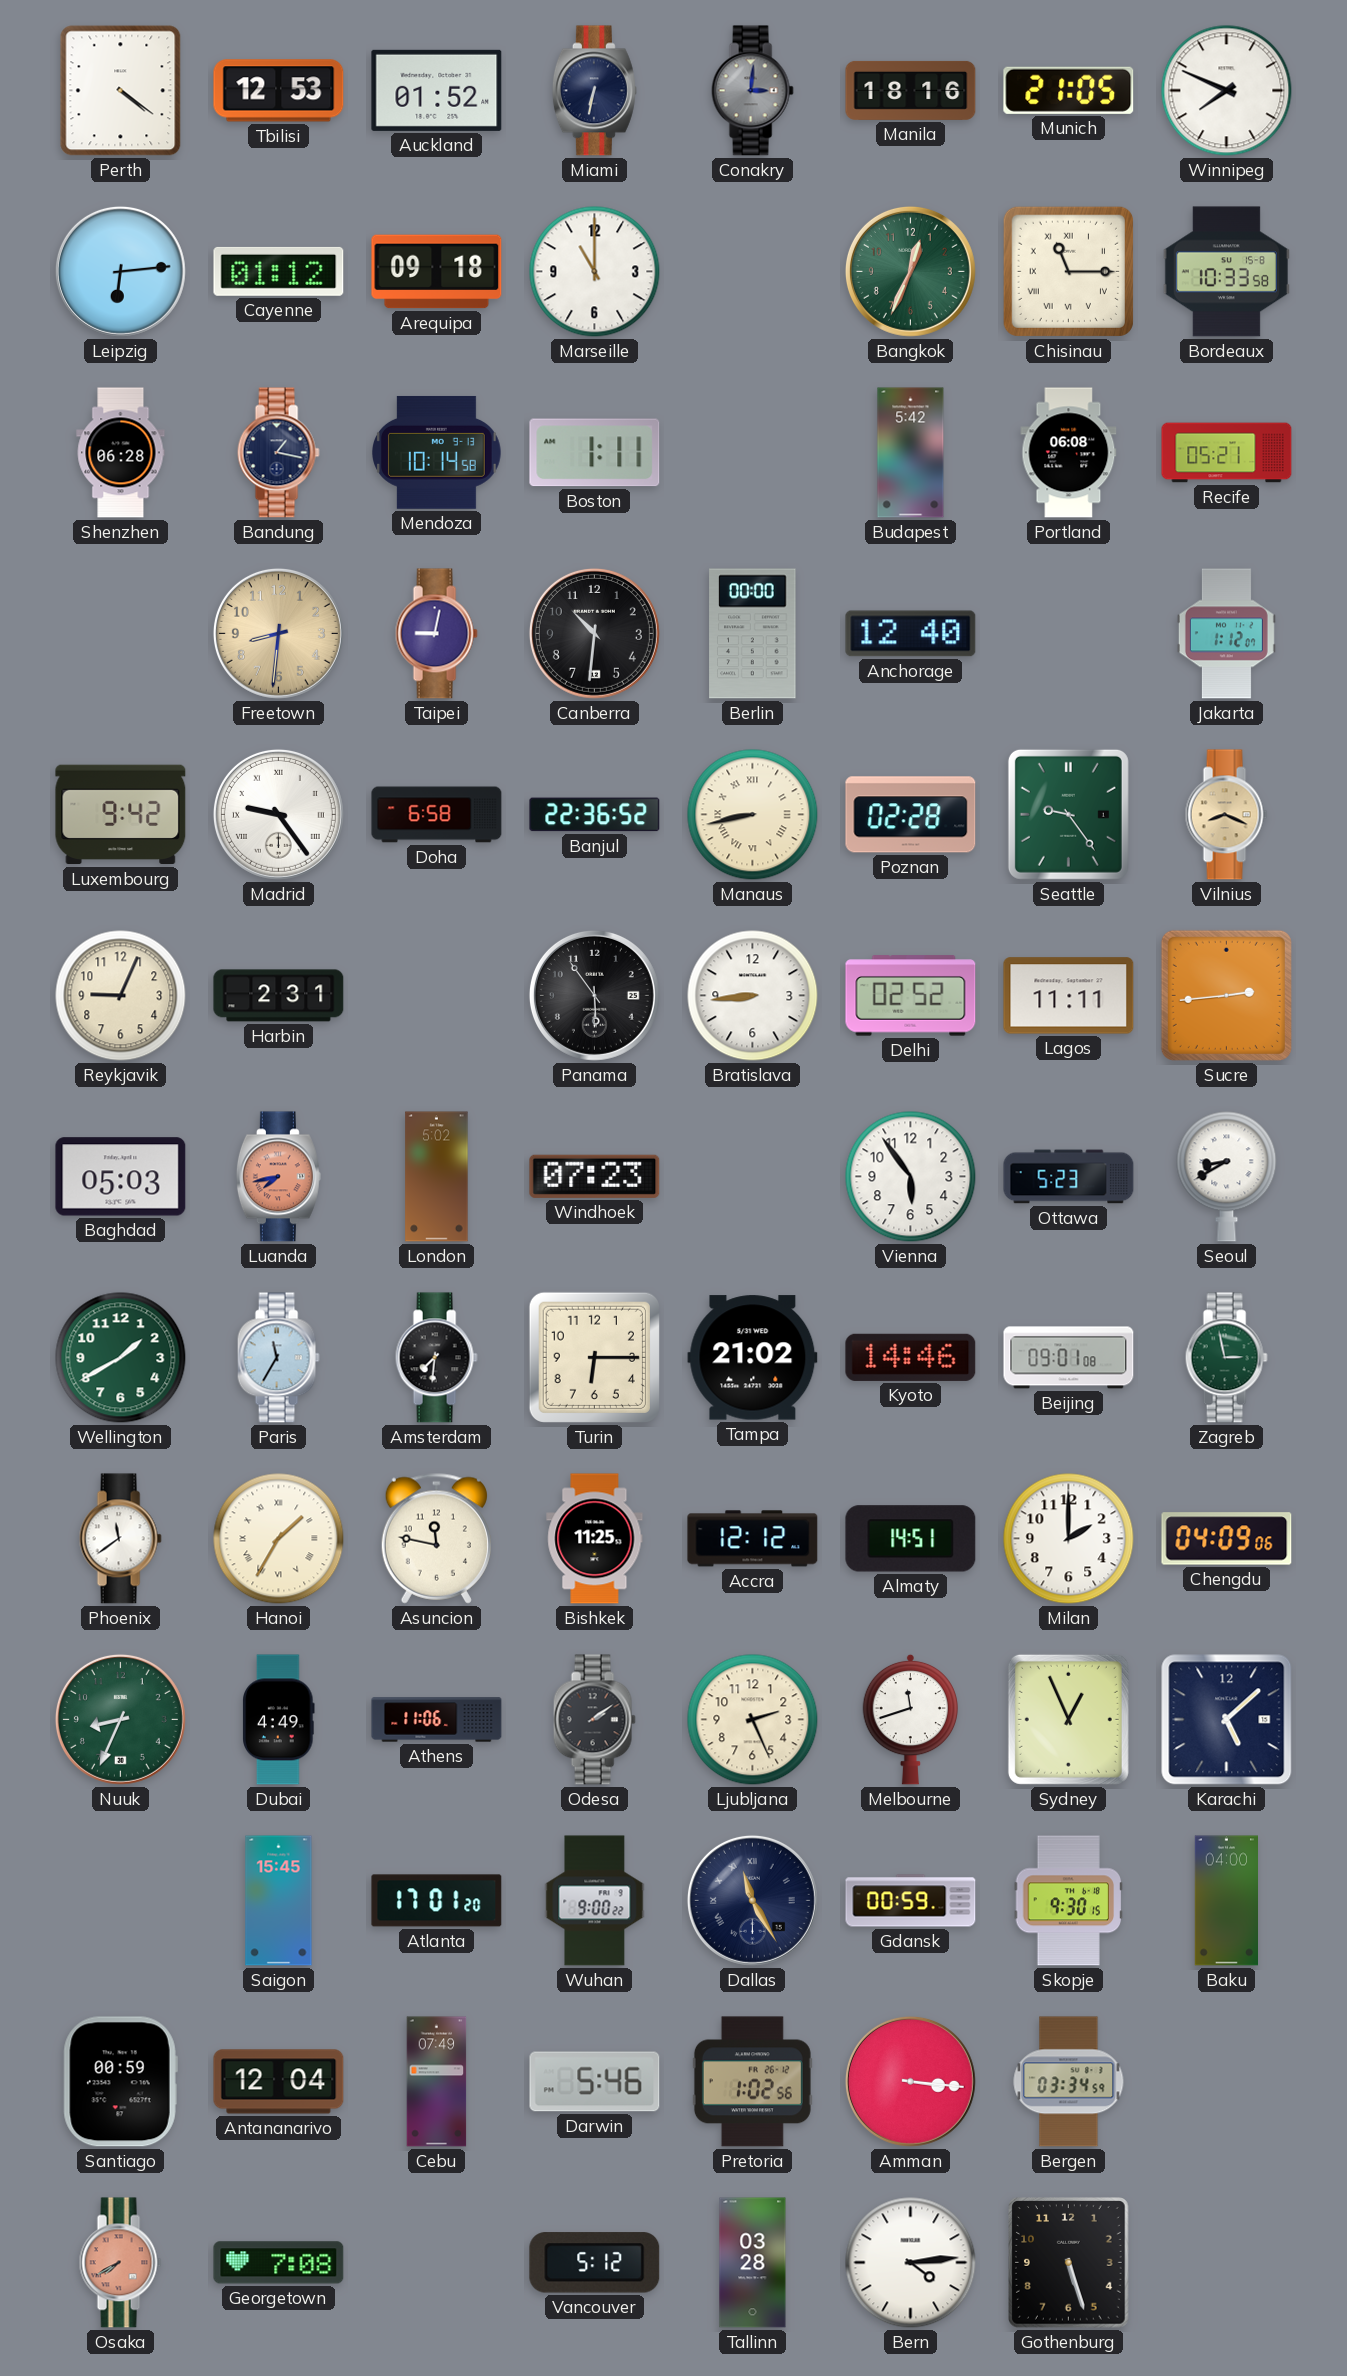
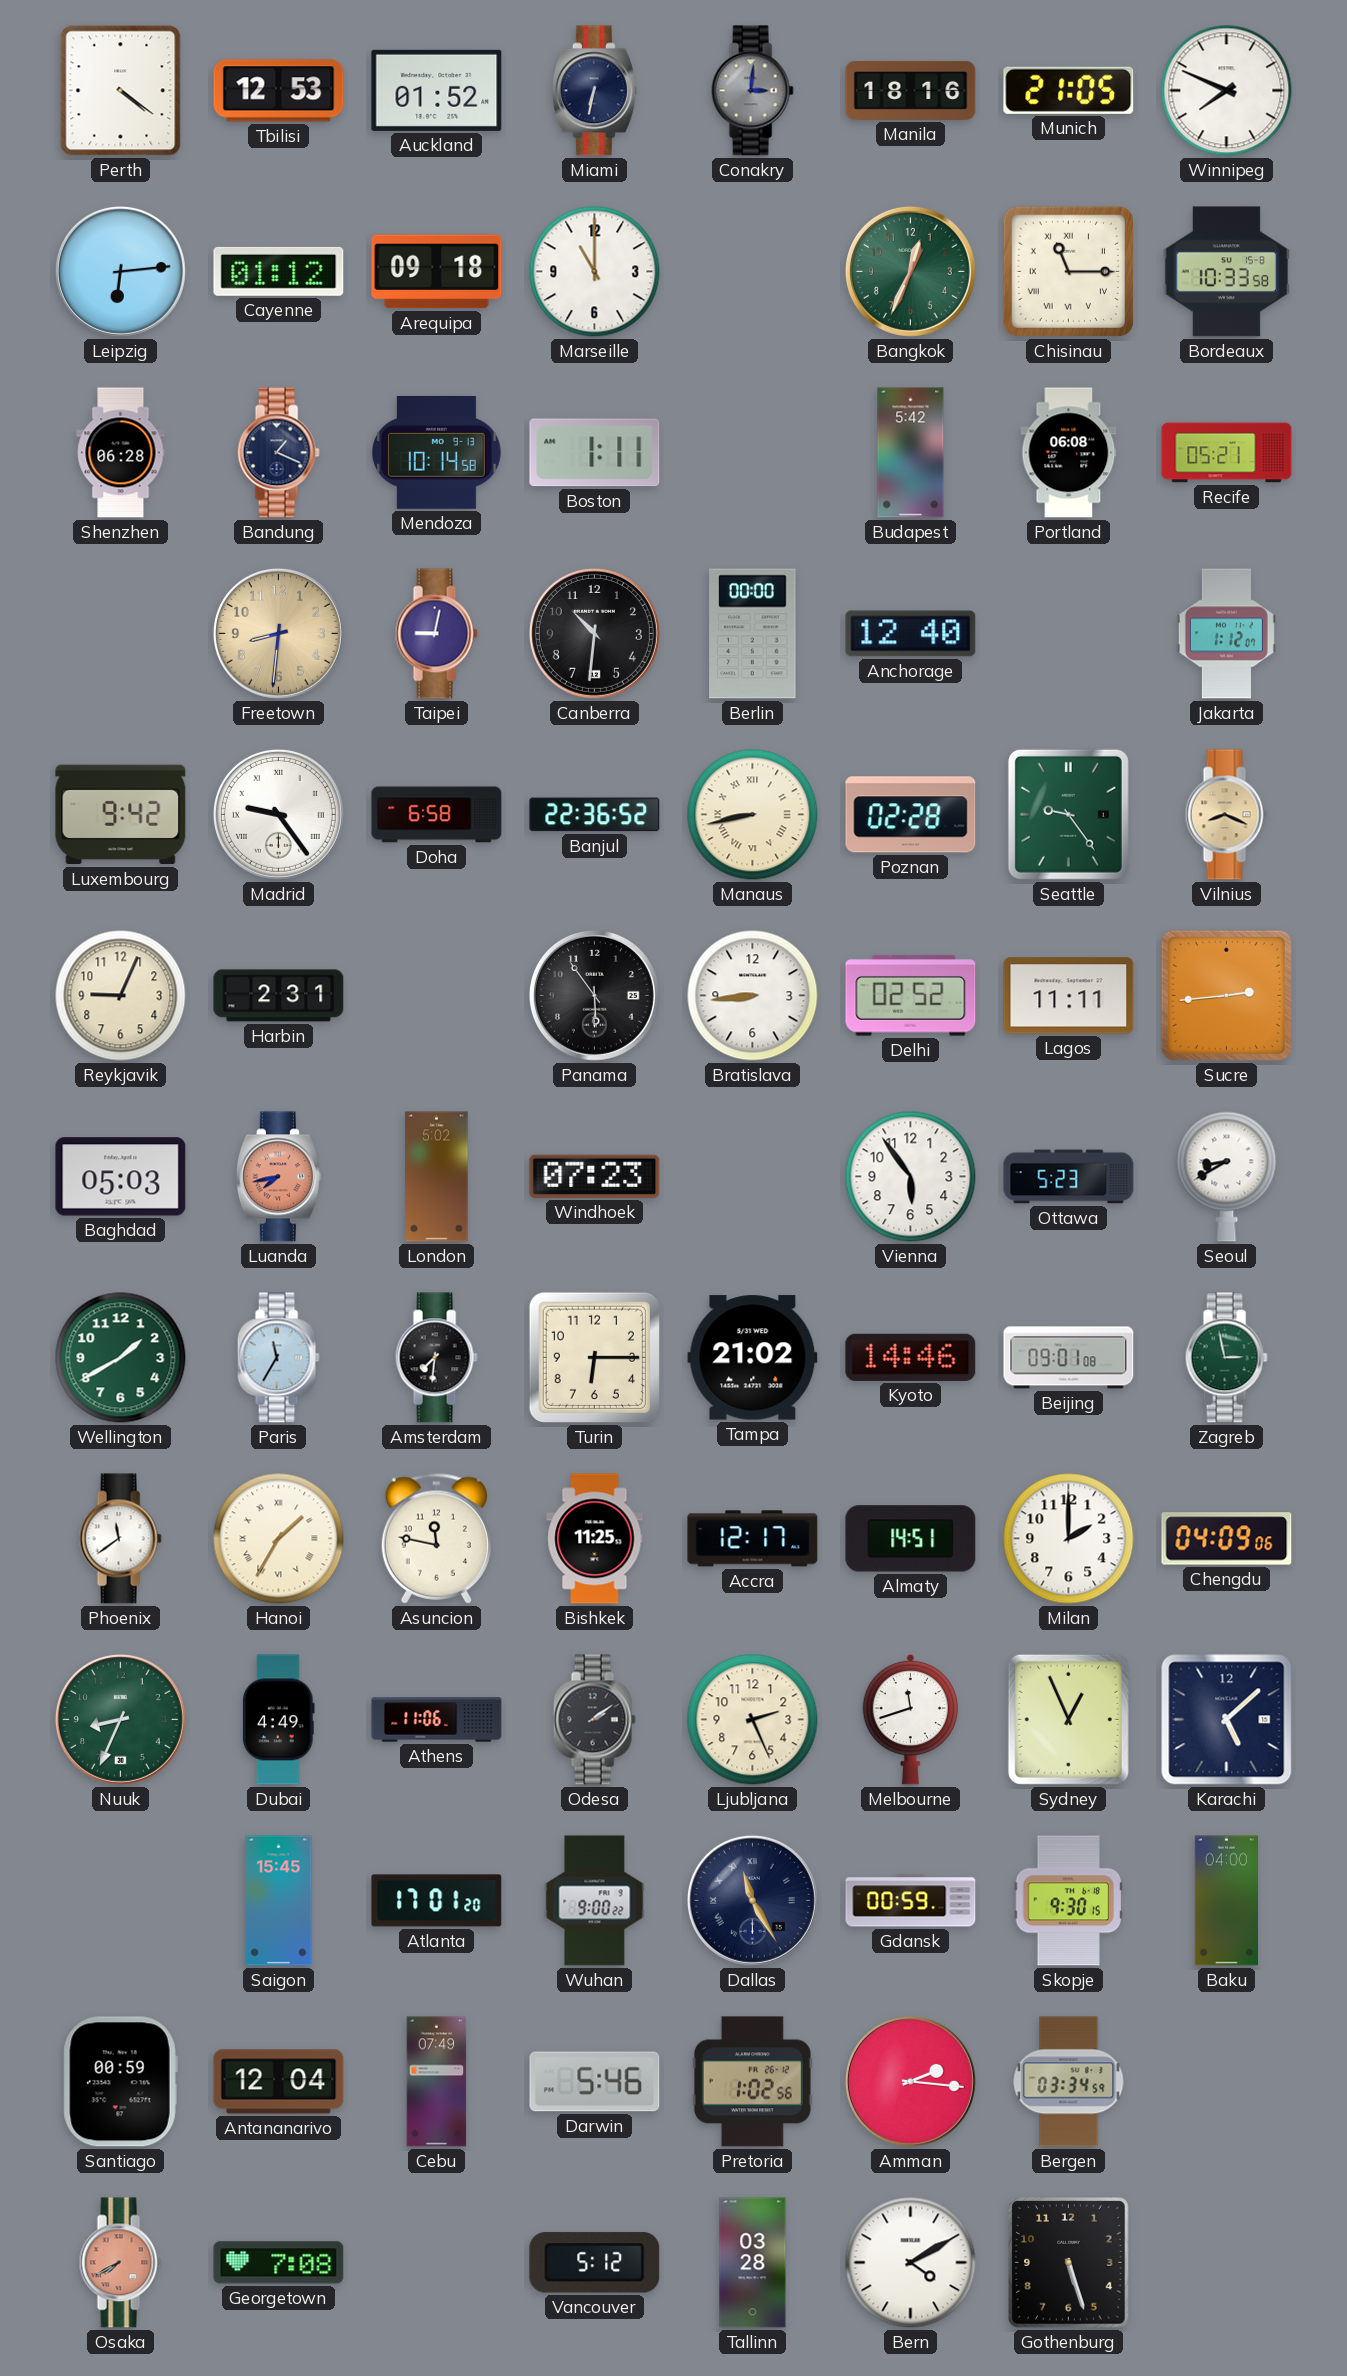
Bandung: 1:17 -> 1:19
Accra: 12:12 -> 12:17
Amman: 3:16 -> 2:16
Bern: 4:14 -> 4:10
